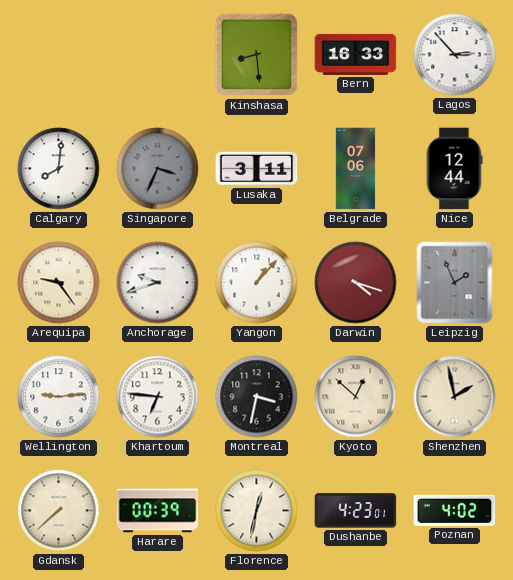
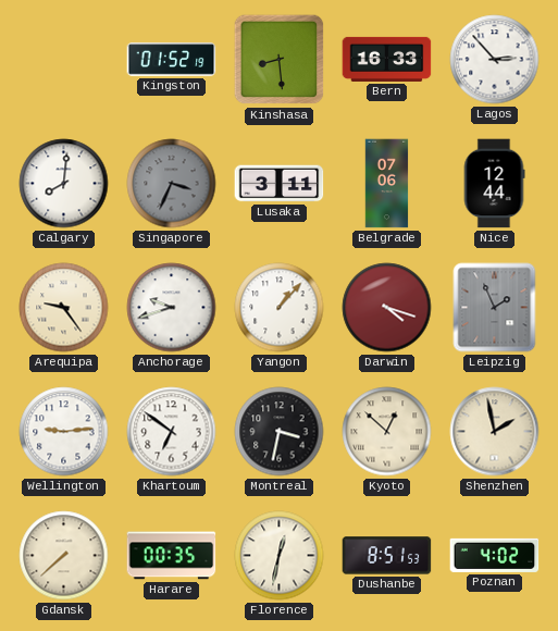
Kingston: none -> 01:52
Khartoum: 6:46 -> 6:51
Harare: 00:39 -> 00:35
Dushanbe: 4:23 -> 8:51
